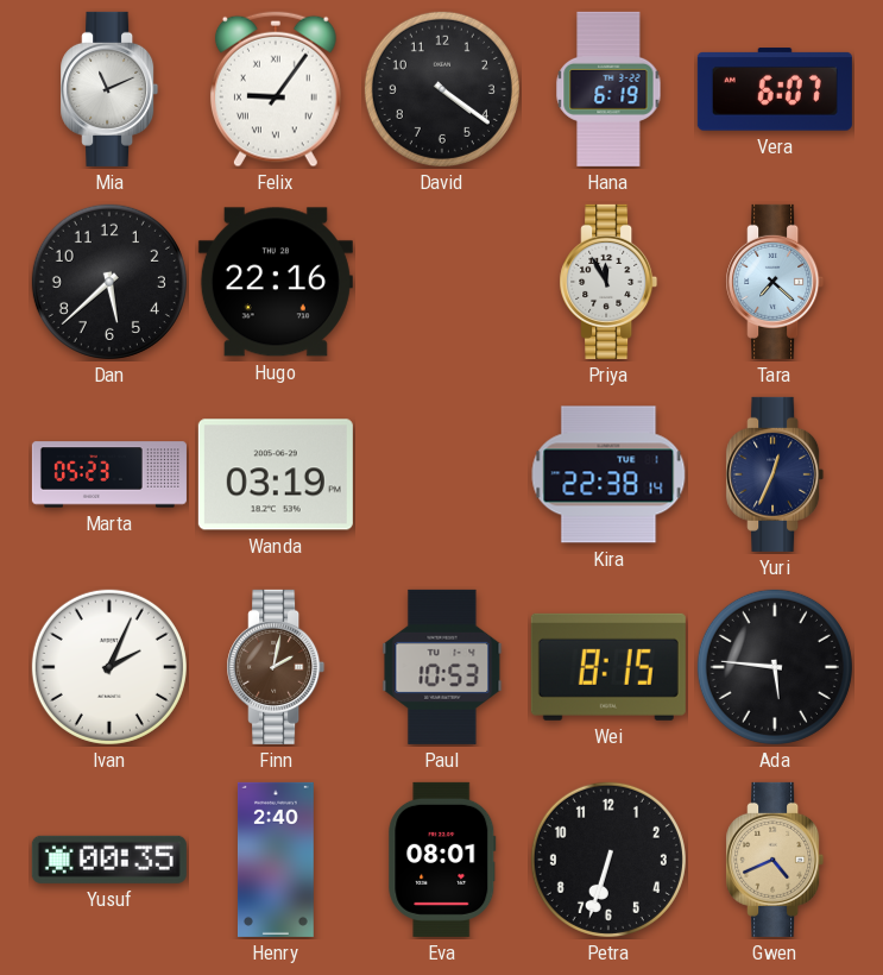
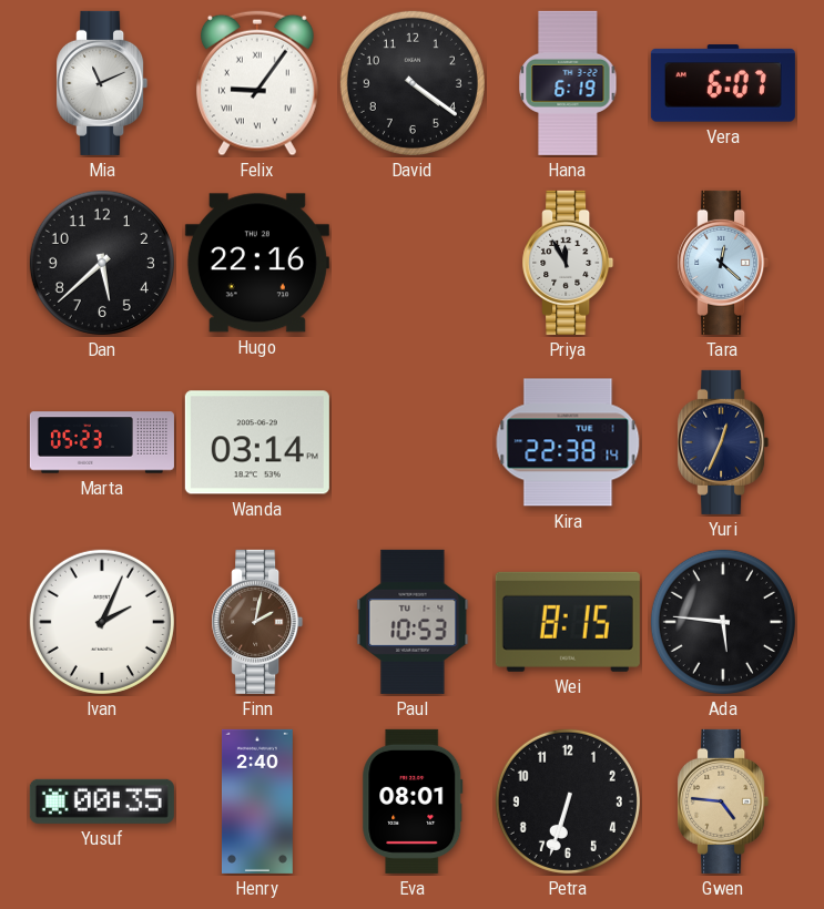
Tara: 7:22 -> 12:22
Wanda: 03:19 -> 03:14
Gwen: 4:41 -> 4:46
